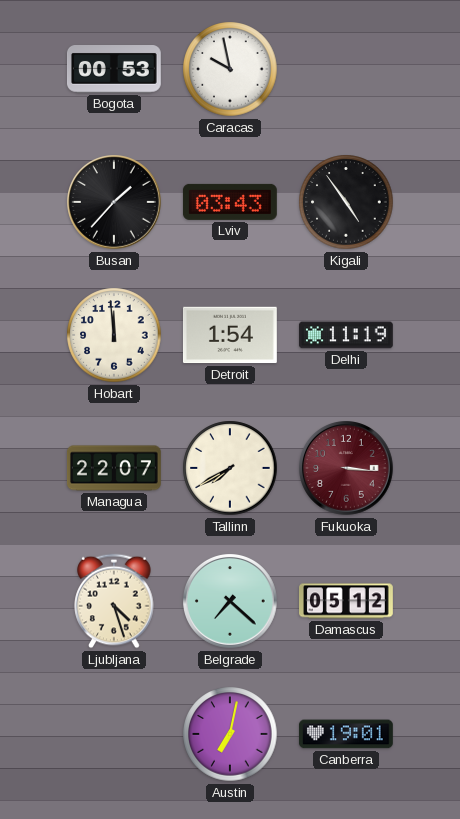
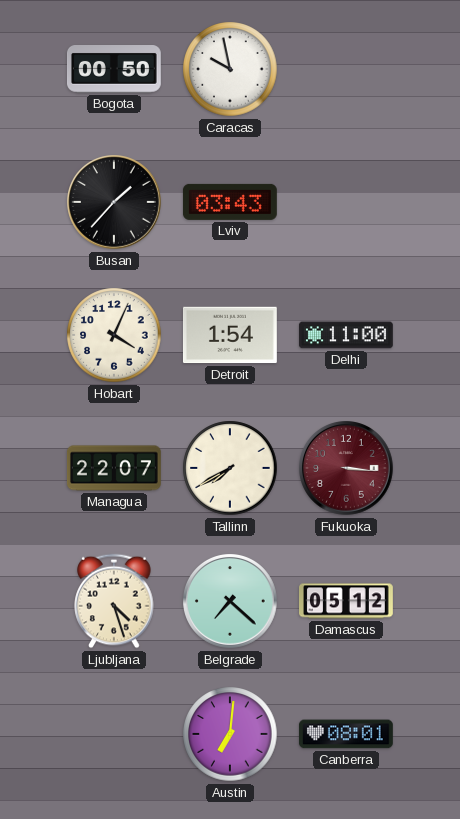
Bogota: 00:53 -> 00:50
Kigali: 4:54 -> none
Hobart: 11:59 -> 4:04
Delhi: 11:19 -> 11:00
Austin: 7:02 -> 7:01
Canberra: 19:01 -> 08:01
